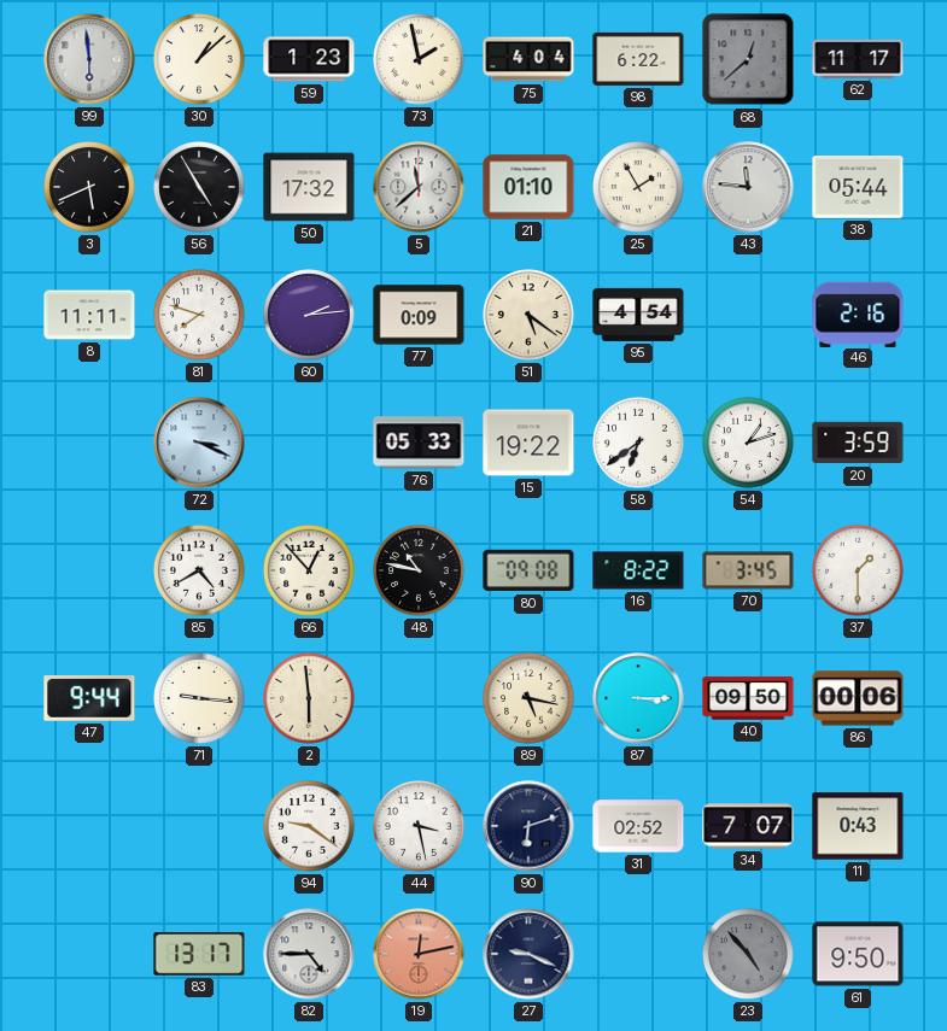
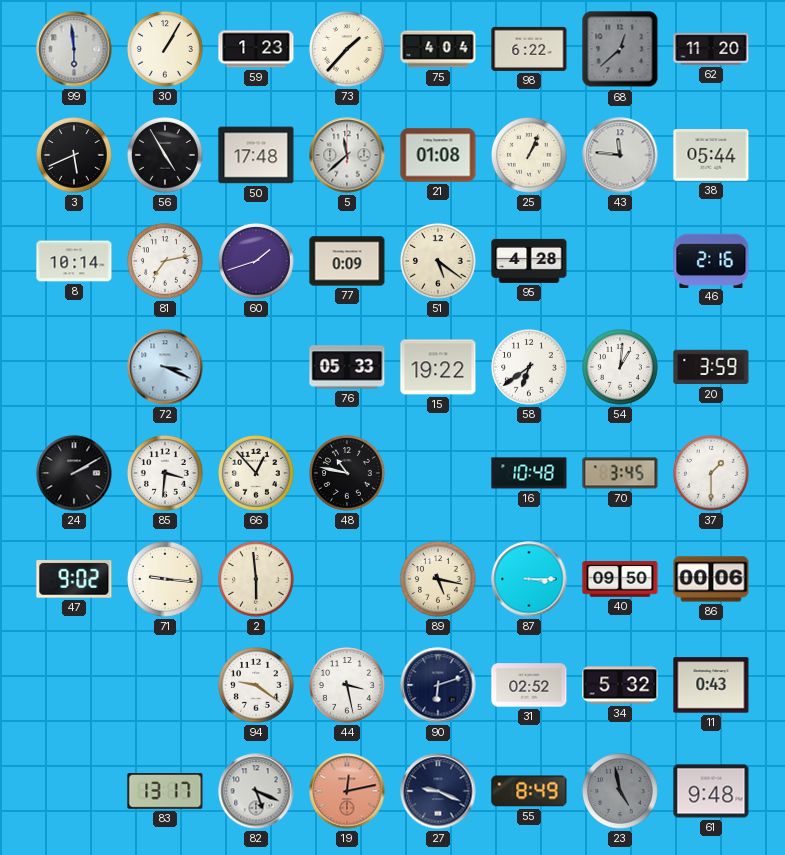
30: 1:08 -> 1:05
73: 1:58 -> 1:37
62: 11:17 -> 11:20
50: 17:32 -> 17:48
21: 01:10 -> 01:08
25: 1:55 -> 1:04
8: 11:11 -> 10:14
81: 7:48 -> 7:13
60: 2:14 -> 1:42
95: 4:54 -> 4:28
54: 1:12 -> 1:01
24: none -> 2:10
85: 4:40 -> 3:31
80: 09:08 -> none
16: 8:22 -> 10:48
47: 9:44 -> 9:02
34: 7:07 -> 5:32
82: 4:45 -> 5:19
55: none -> 8:49
23: 4:53 -> 4:58
61: 9:50 -> 9:48
